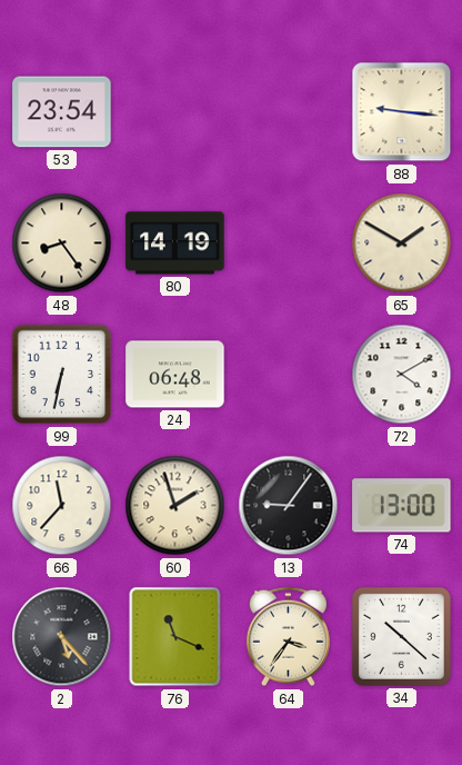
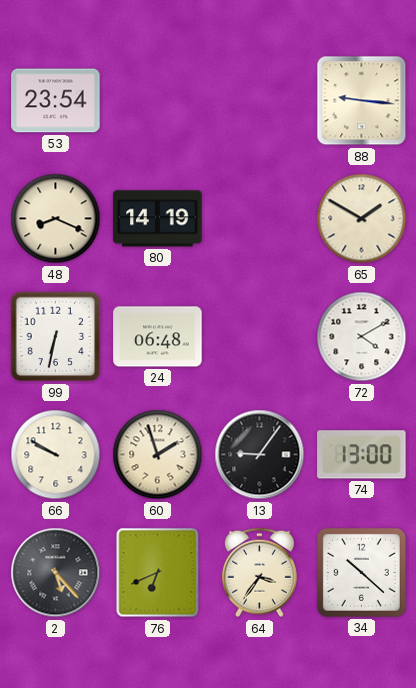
48: 8:24 -> 8:19
66: 11:37 -> 9:50
76: 11:19 -> 6:41
